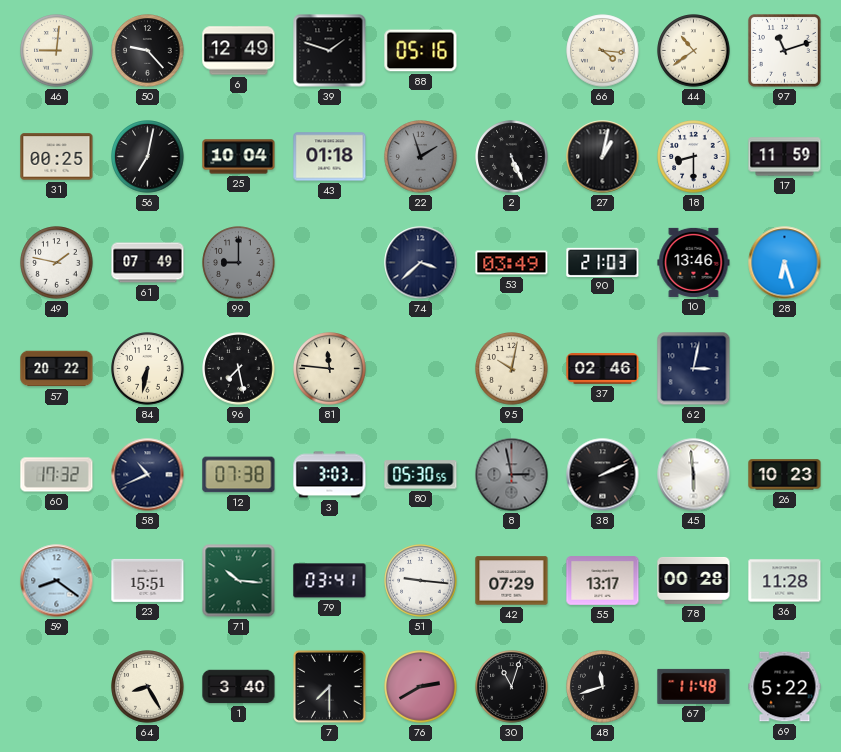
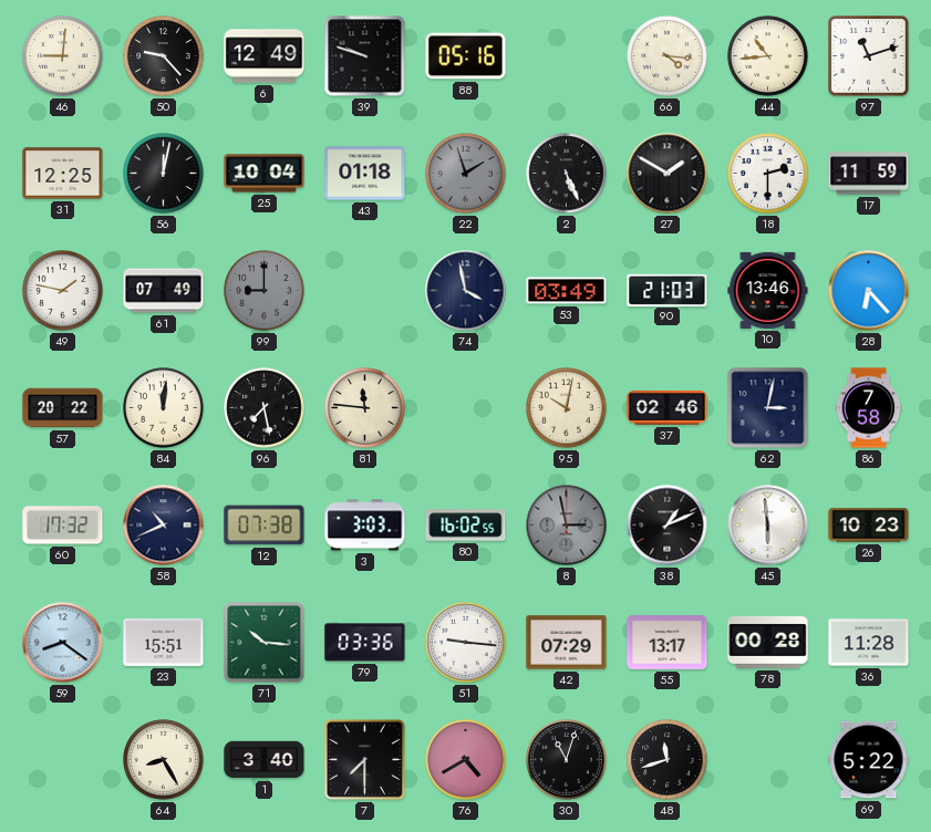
39: 1:48 -> 9:48
44: 10:39 -> 10:44
31: 00:25 -> 12:25
56: 7:02 -> 12:02
27: 1:02 -> 1:50
18: 8:30 -> 2:30
74: 3:38 -> 3:58
28: 6:27 -> 6:23
84: 6:32 -> 12:01
86: none -> 7:58
80: 05:30 -> 16:02
38: 2:11 -> 1:11
79: 03:41 -> 03:36
76: 2:40 -> 4:40
67: 11:48 -> none
